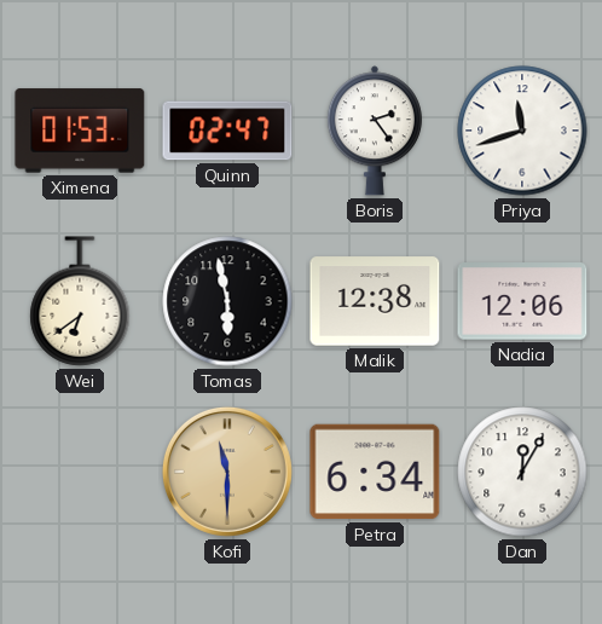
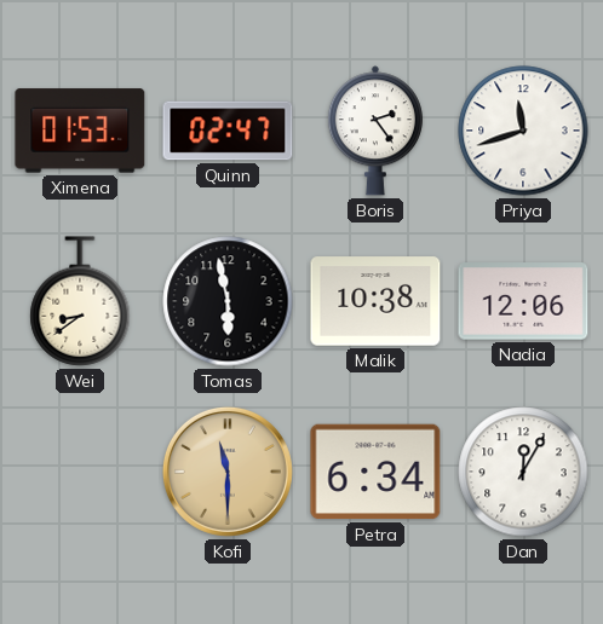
Wei: 6:39 -> 8:39
Malik: 12:38 -> 10:38
